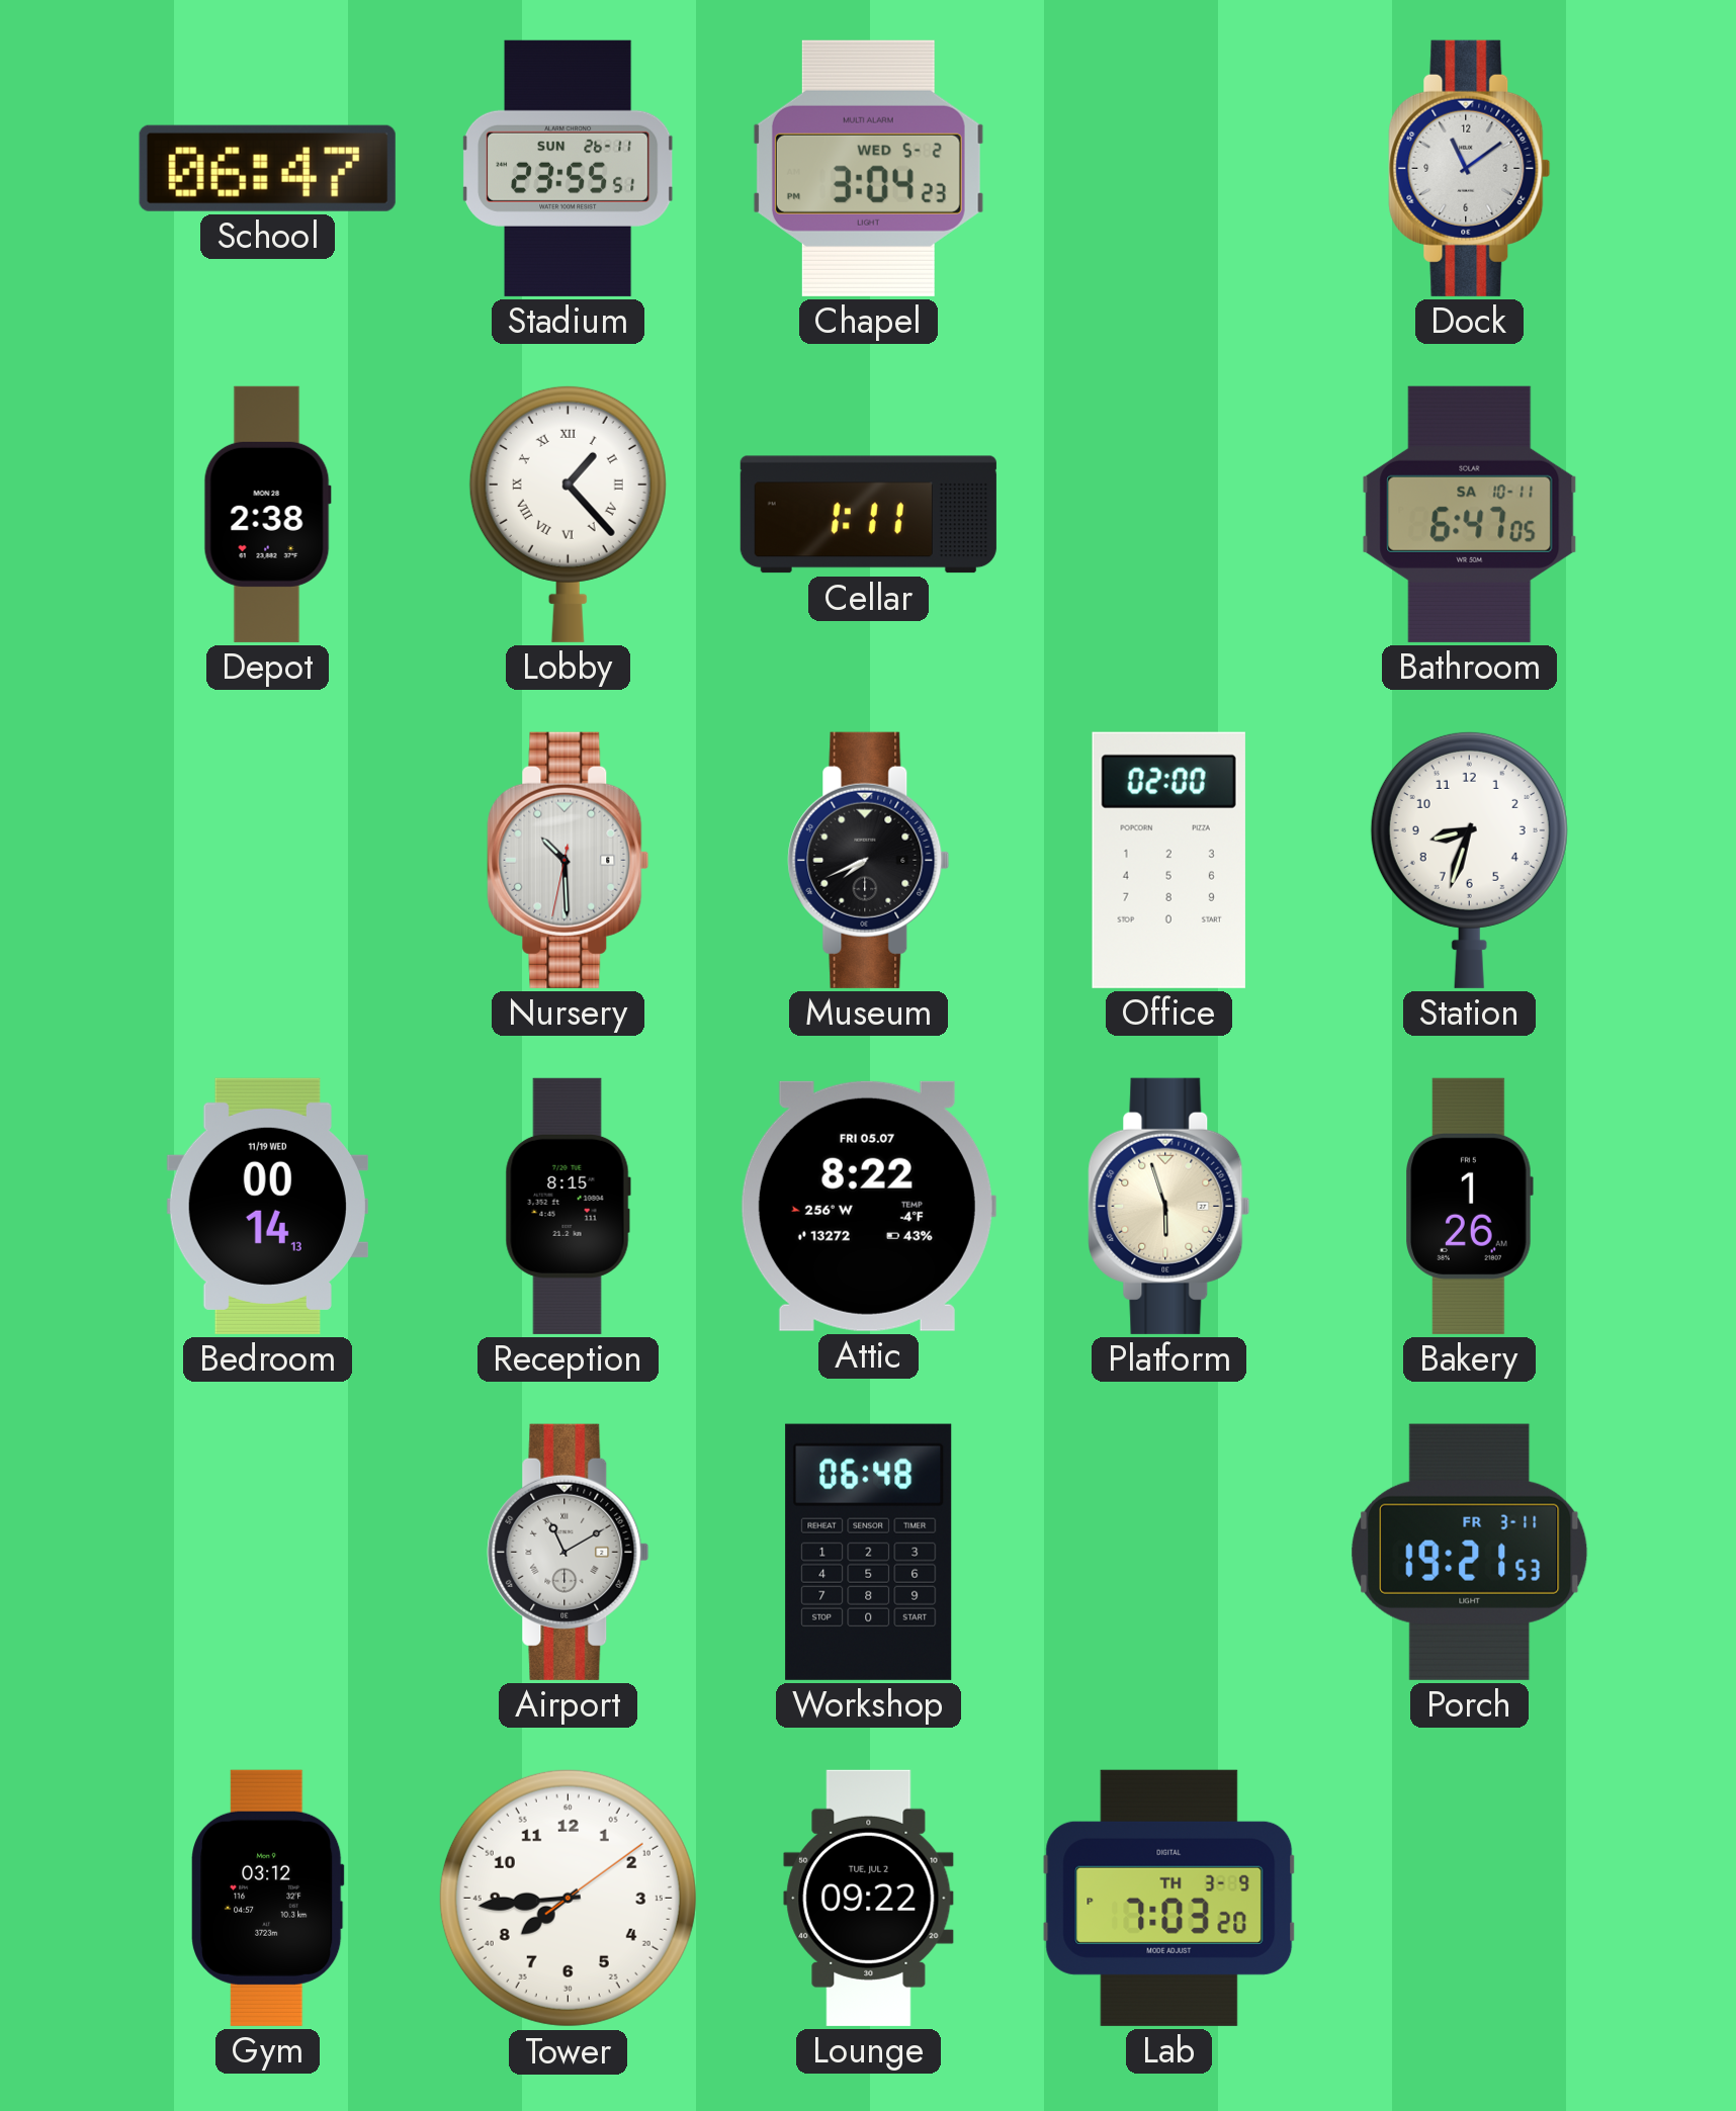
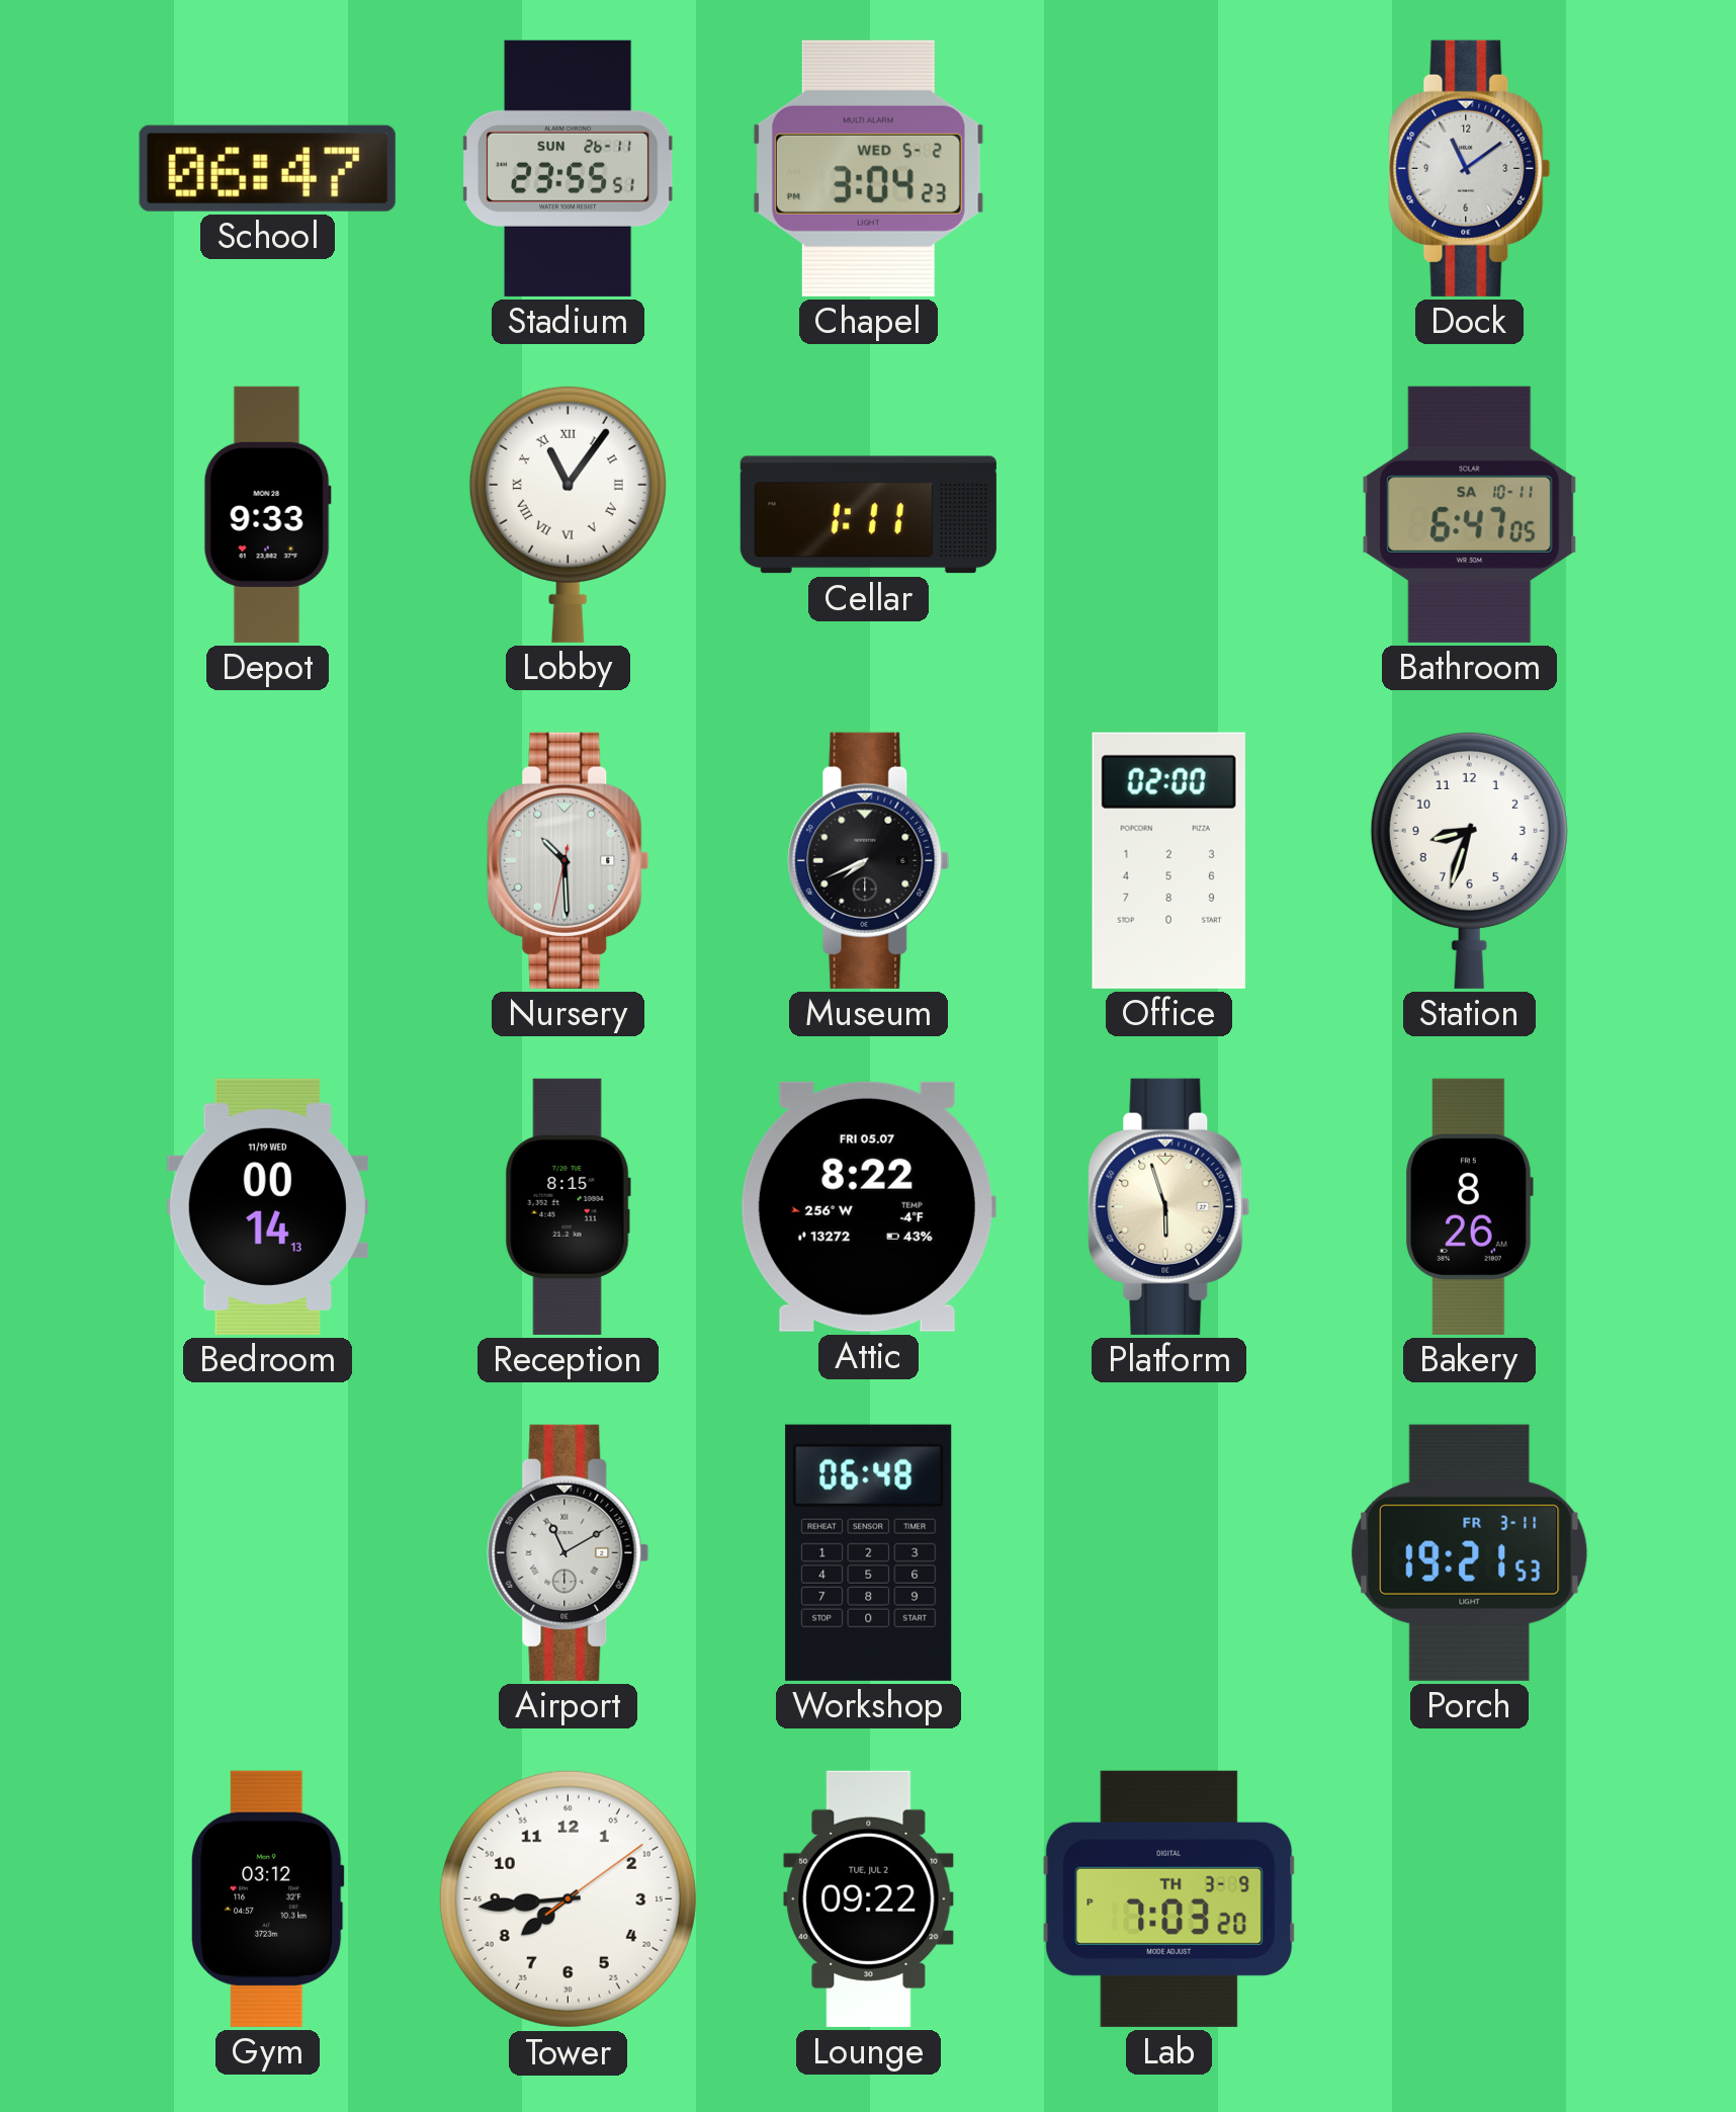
Depot: 2:38 -> 9:33
Lobby: 1:23 -> 11:06
Bakery: 1:26 -> 8:26
